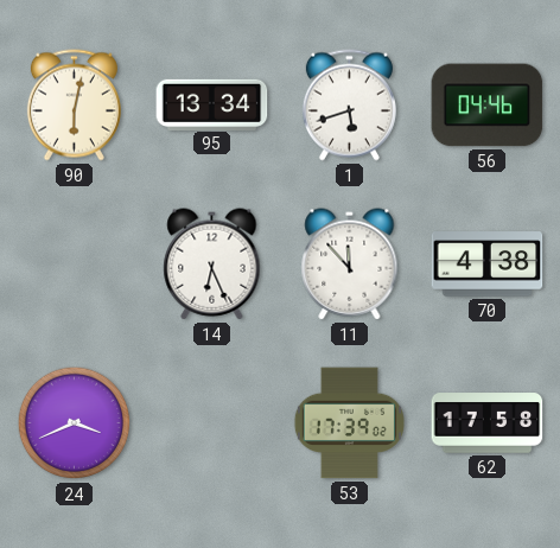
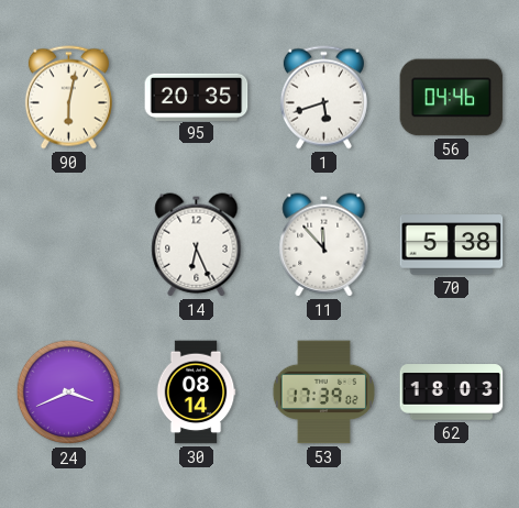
95: 13:34 -> 20:35
70: 4:38 -> 5:38
30: none -> 08:14
62: 17:58 -> 18:03
